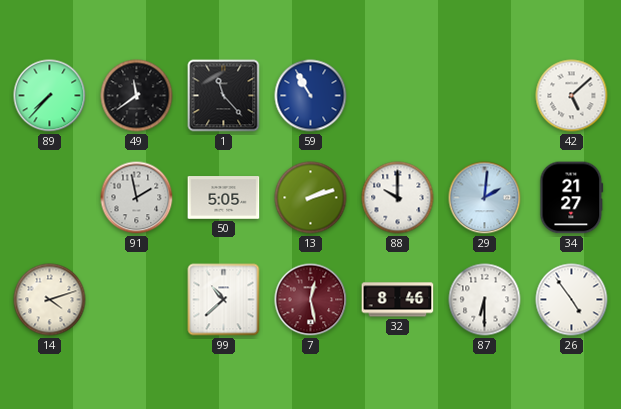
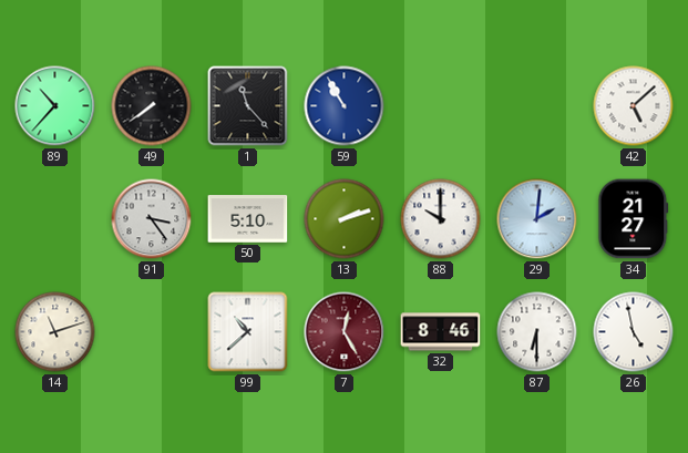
89: 7:37 -> 10:37
49: 11:39 -> 7:39
91: 1:58 -> 3:24
50: 5:05 -> 5:10
14: 4:12 -> 11:12
7: 12:28 -> 12:25
26: 4:54 -> 4:58
